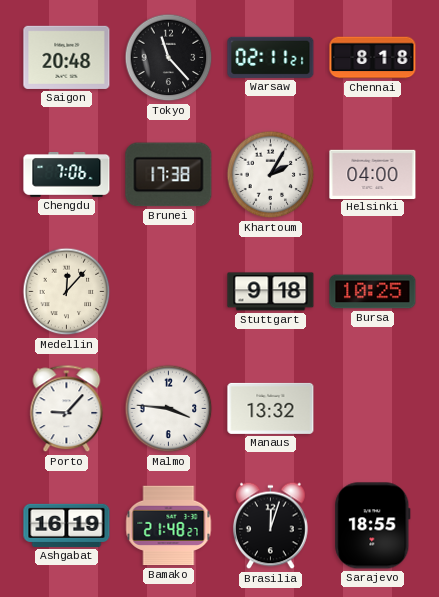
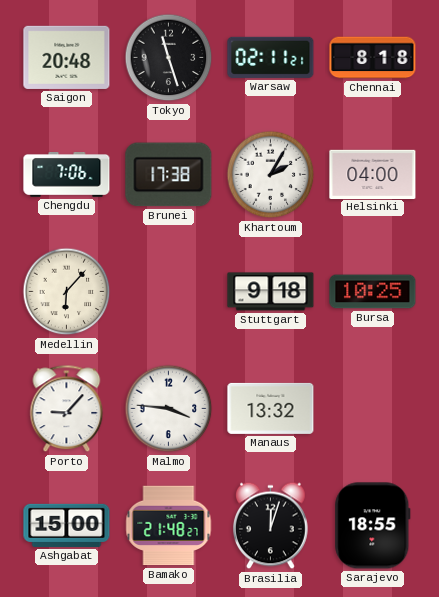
Tokyo: 11:23 -> 11:27
Medellin: 12:07 -> 6:07
Ashgabat: 16:19 -> 15:00
